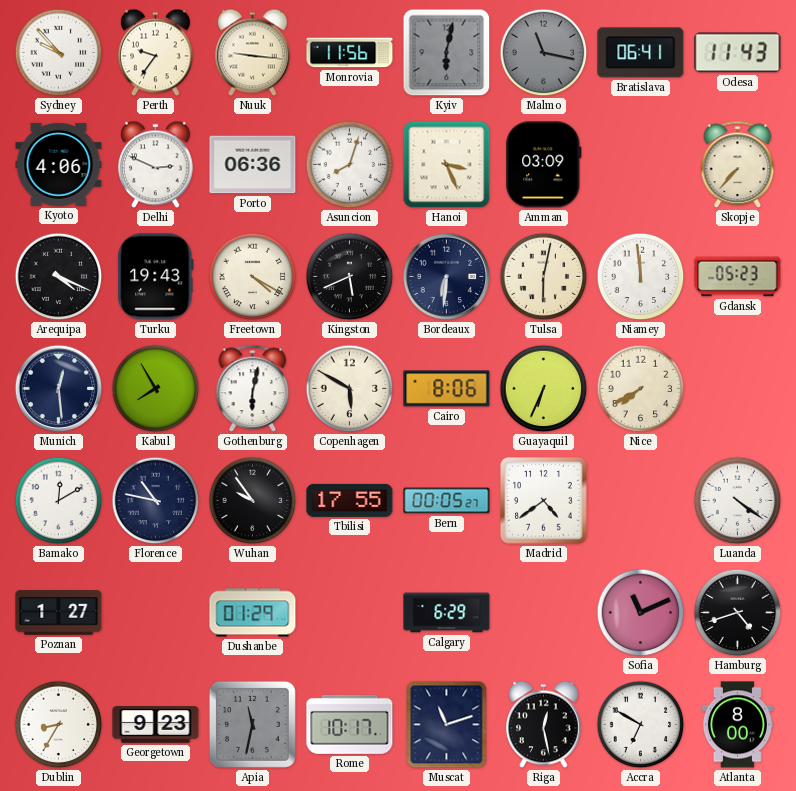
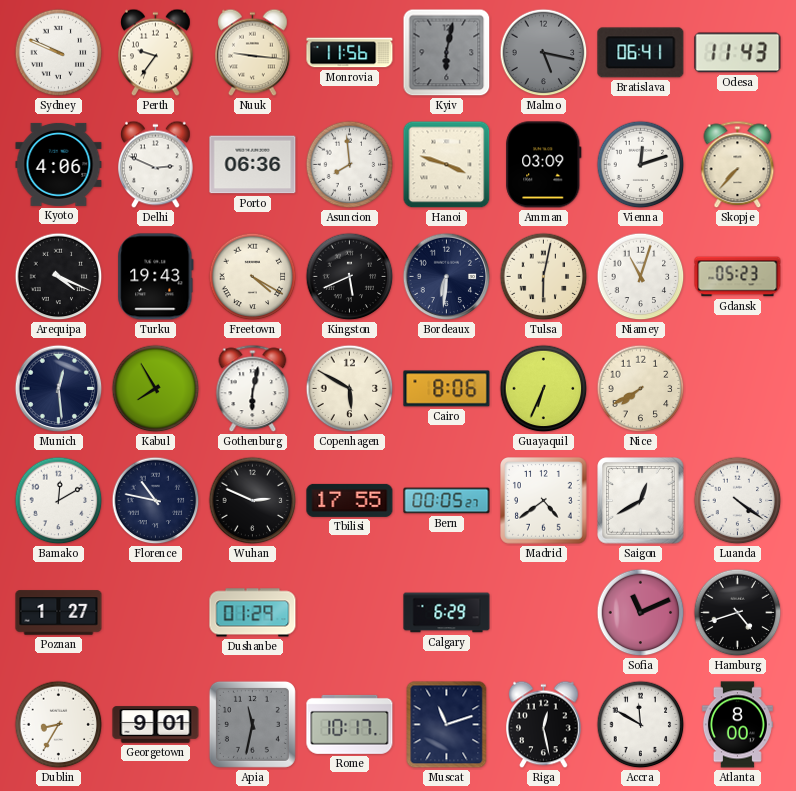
Sydney: 9:53 -> 9:49
Malmo: 11:17 -> 5:17
Asuncion: 8:03 -> 7:59
Hanoi: 3:26 -> 3:48
Vienna: none -> 12:12
Niamey: 11:59 -> 11:03
Wuhan: 9:54 -> 2:49
Saigon: none -> 12:40
Georgetown: 9:23 -> 9:01
Accra: 6:50 -> 11:50
